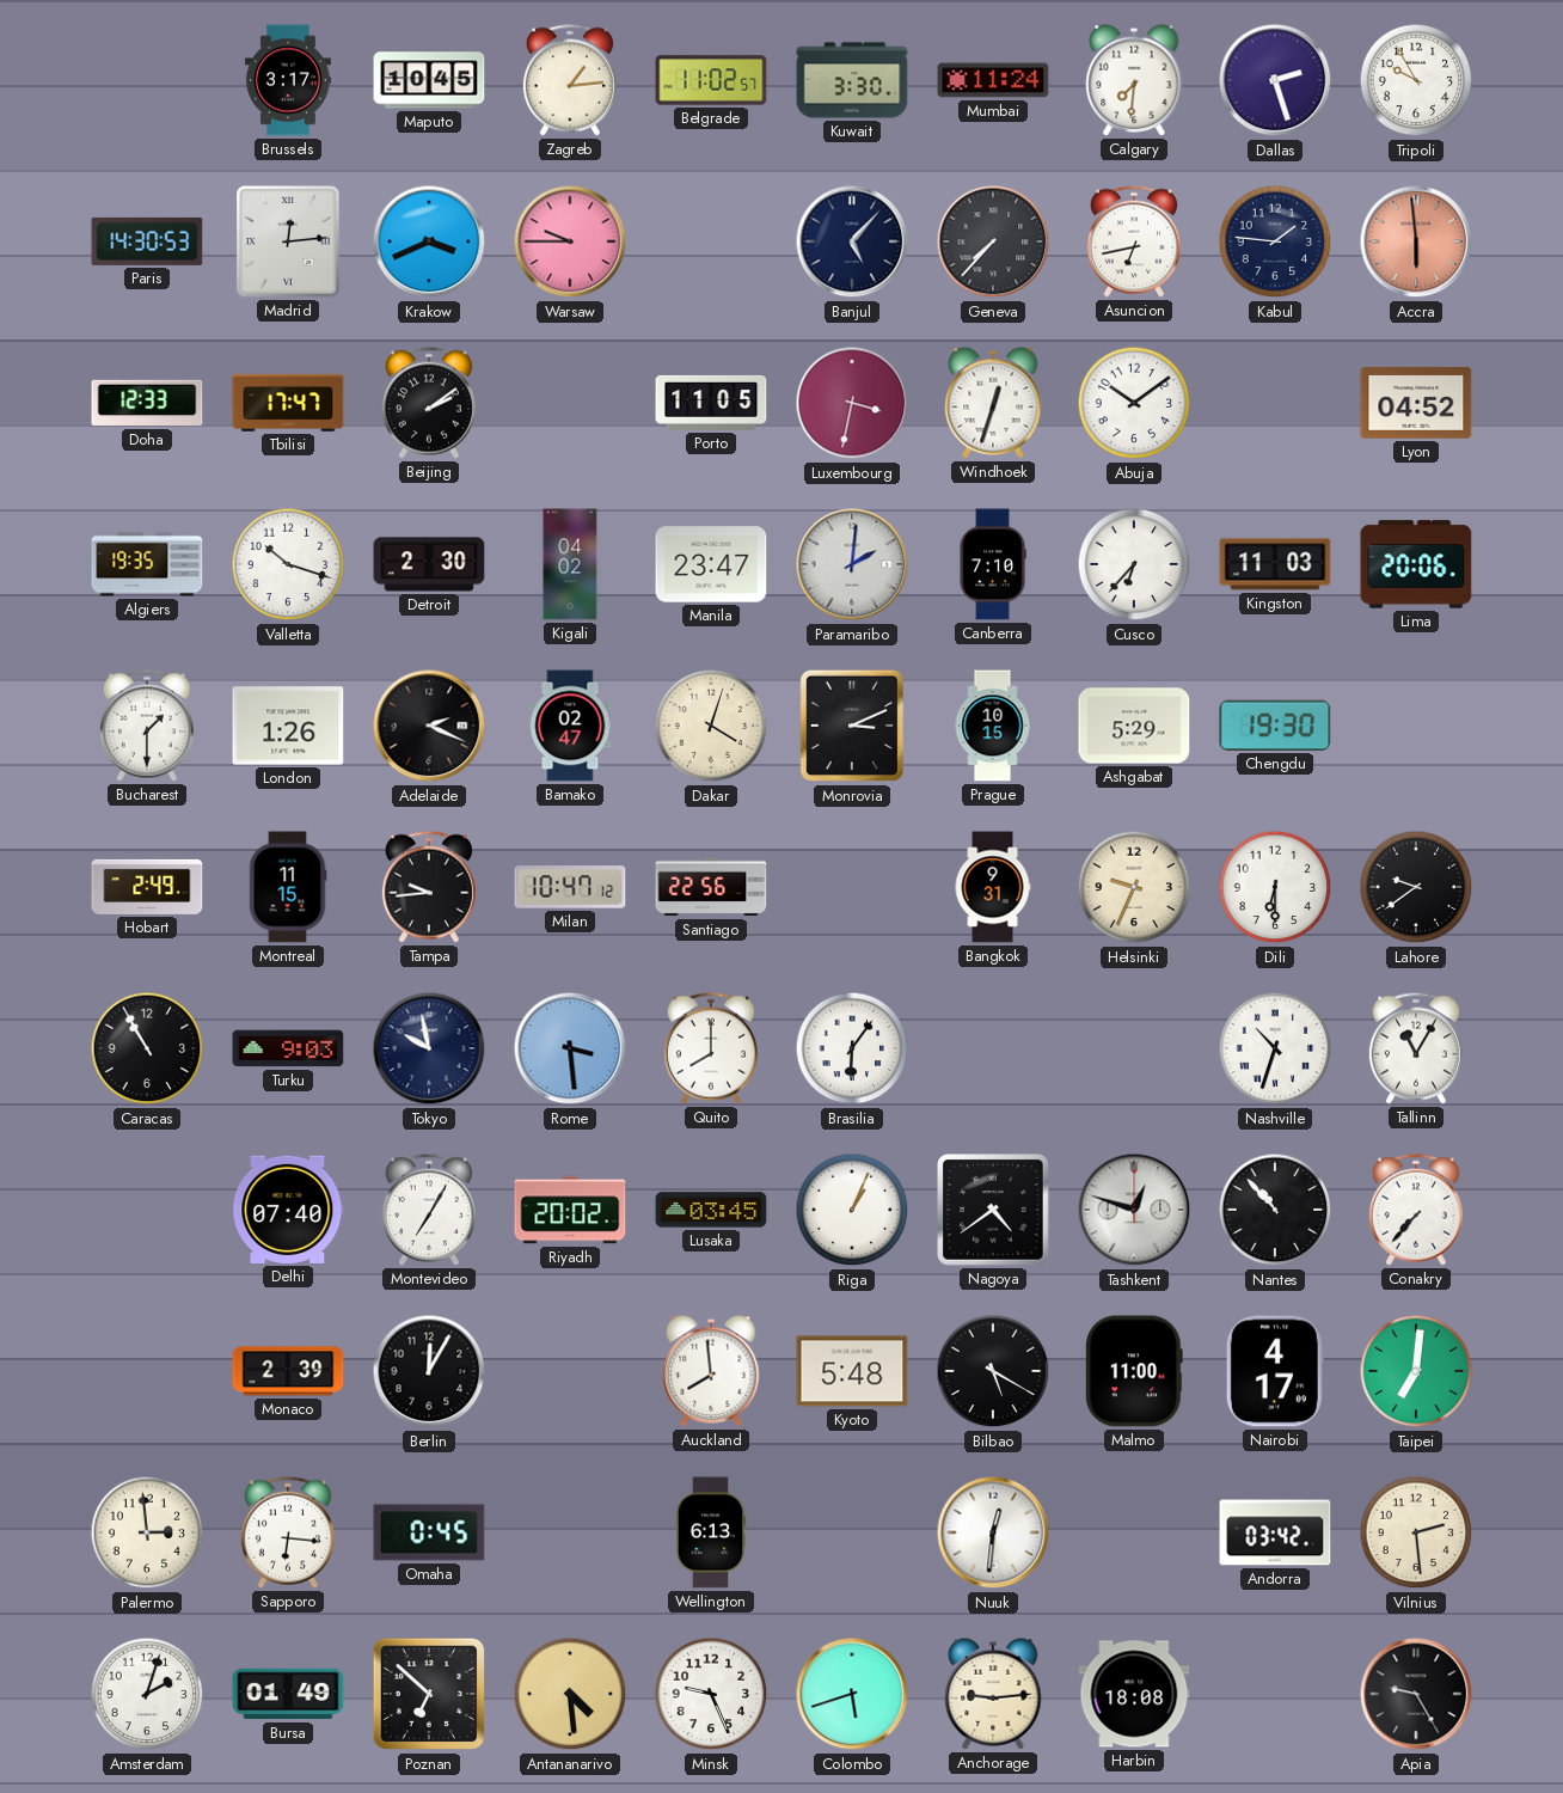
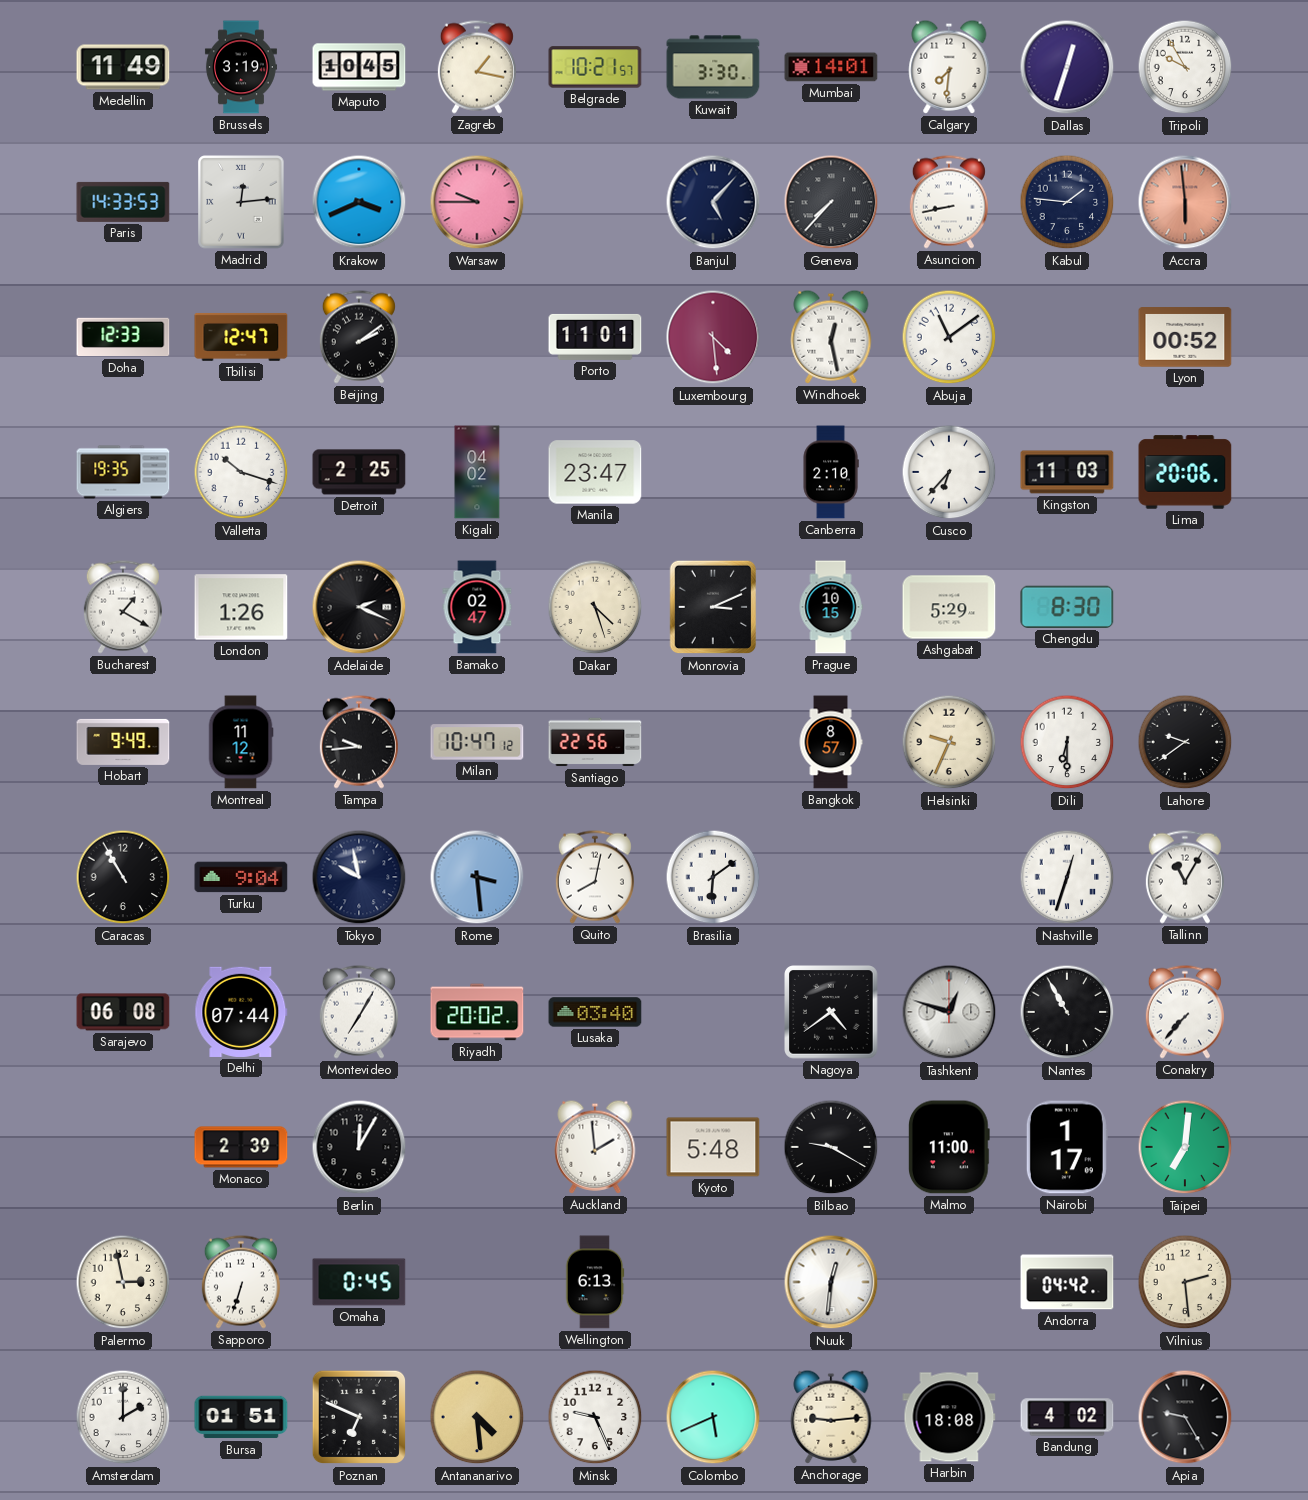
Medellin: none -> 11:49
Brussels: 3:17 -> 3:19
Zagreb: 1:14 -> 1:17
Belgrade: 11:02 -> 10:21
Mumbai: 11:24 -> 14:01
Dallas: 2:27 -> 12:33
Paris: 14:30 -> 14:33
Asuncion: 6:43 -> 8:43
Tbilisi: 17:47 -> 12:47
Porto: 11:05 -> 11:01
Luxembourg: 3:32 -> 4:29
Windhoek: 12:33 -> 12:28
Abuja: 10:09 -> 11:09
Lyon: 04:52 -> 00:52
Detroit: 2:30 -> 2:25
Paramaribo: 2:01 -> none
Canberra: 7:10 -> 2:10
Bucharest: 1:30 -> 1:20
Dakar: 4:03 -> 4:27
Chengdu: 19:30 -> 8:30
Hobart: 2:49 -> 9:49
Montreal: 11:15 -> 11:12
Bangkok: 9:31 -> 8:57
Turku: 9:03 -> 9:04
Quito: 8:00 -> 8:02
Brasilia: 6:06 -> 6:09
Nashville: 10:33 -> 12:33
Sarajevo: none -> 06:08
Delhi: 07:40 -> 07:44
Lusaka: 03:45 -> 03:40
Riga: 1:04 -> none
Nantes: 10:53 -> 10:55
Auckland: 7:59 -> 1:59
Bilbao: 5:20 -> 9:20
Nairobi: 4:17 -> 1:17
Palermo: 2:59 -> 2:58
Sapporo: 6:16 -> 6:33
Andorra: 03:42 -> 04:42
Amsterdam: 2:03 -> 2:00
Bursa: 01:49 -> 01:51
Poznan: 6:52 -> 6:49
Colombo: 5:42 -> 5:41
Bandung: none -> 4:02
